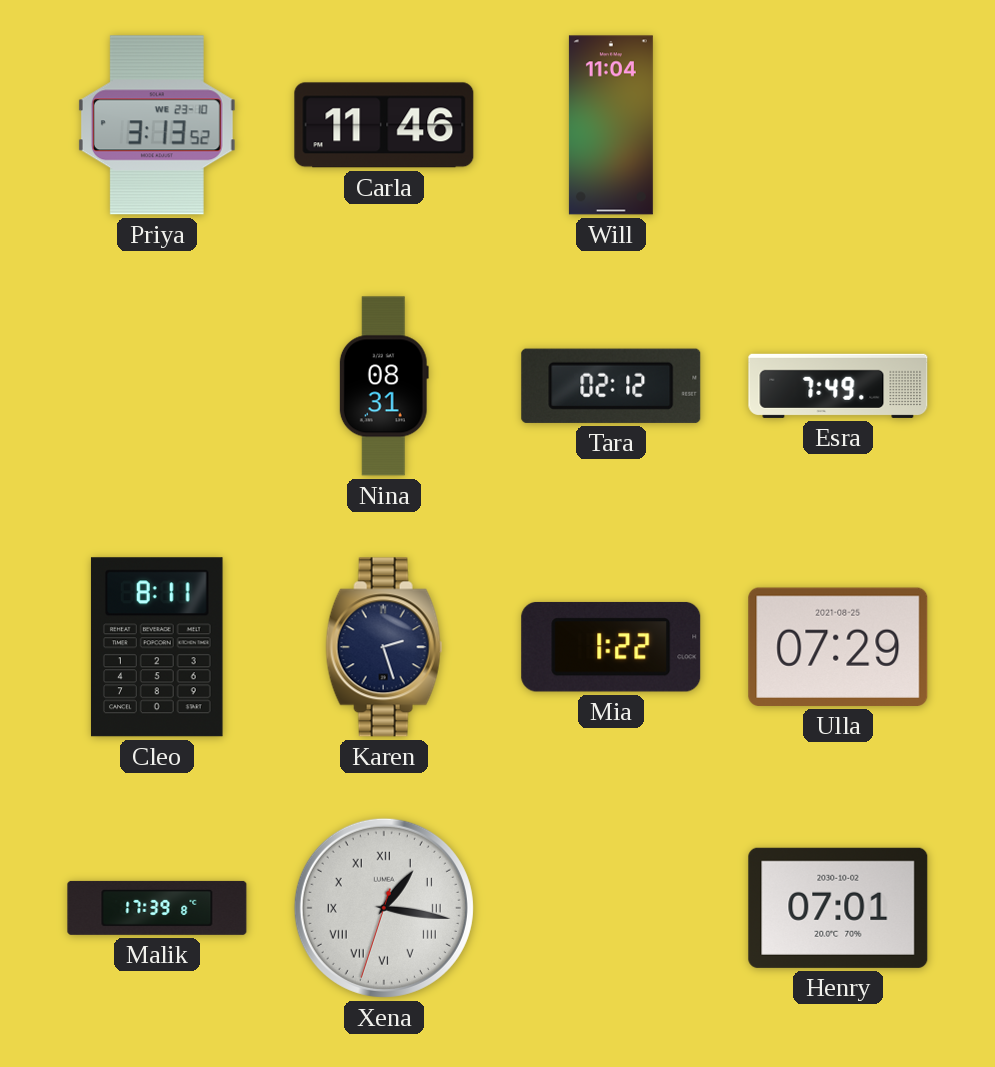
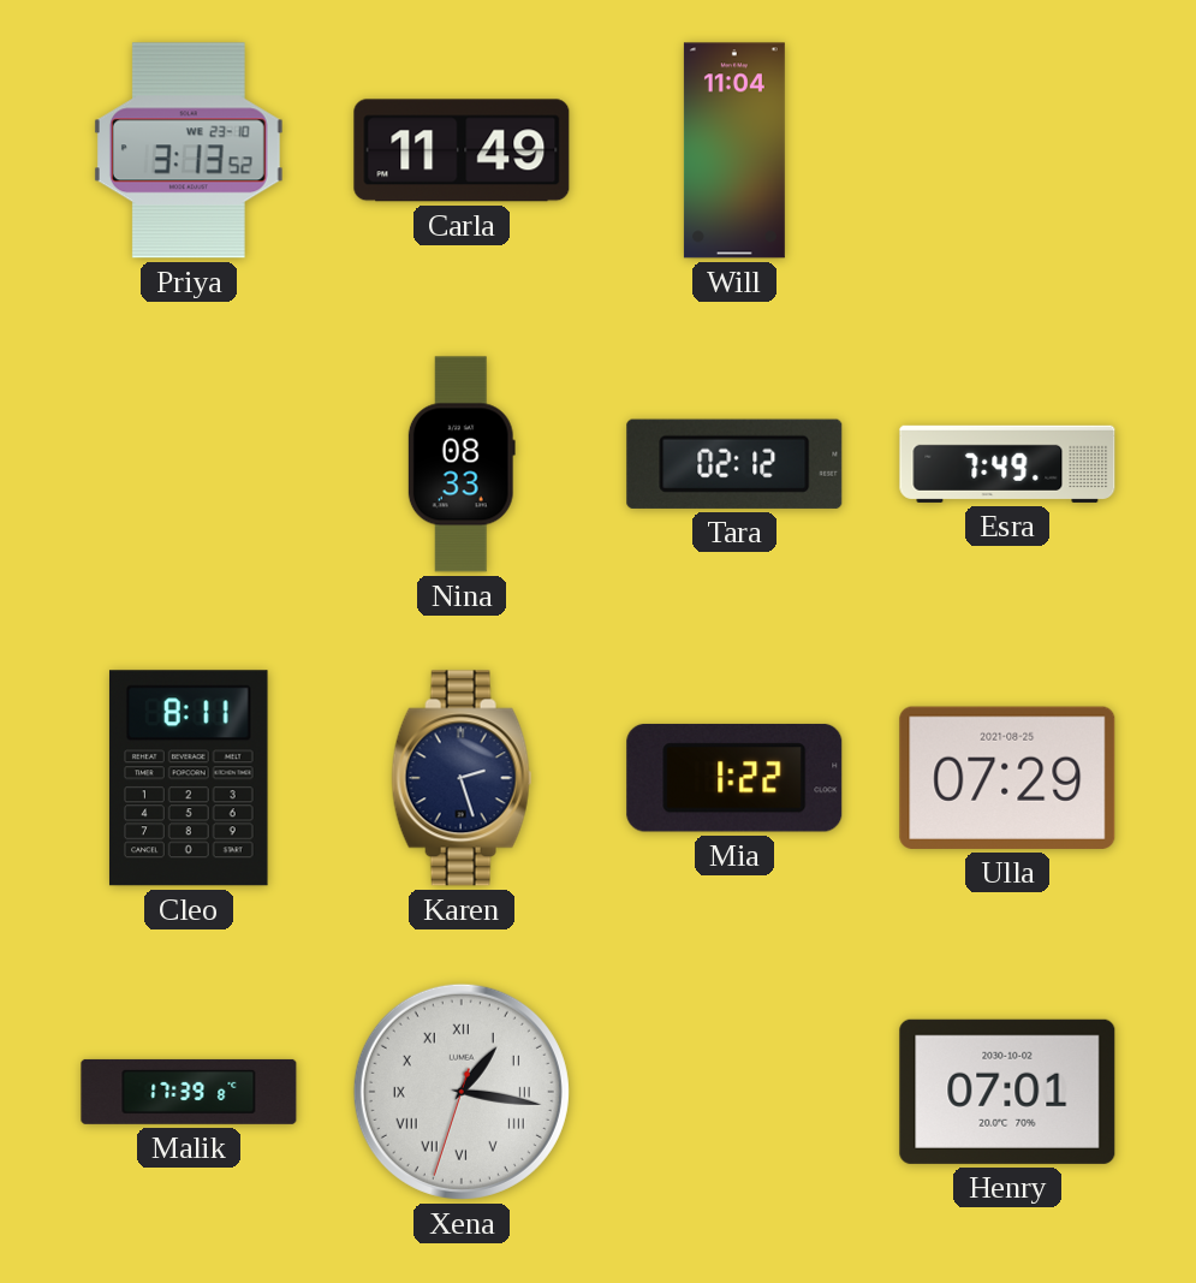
Carla: 11:46 -> 11:49
Nina: 08:31 -> 08:33
